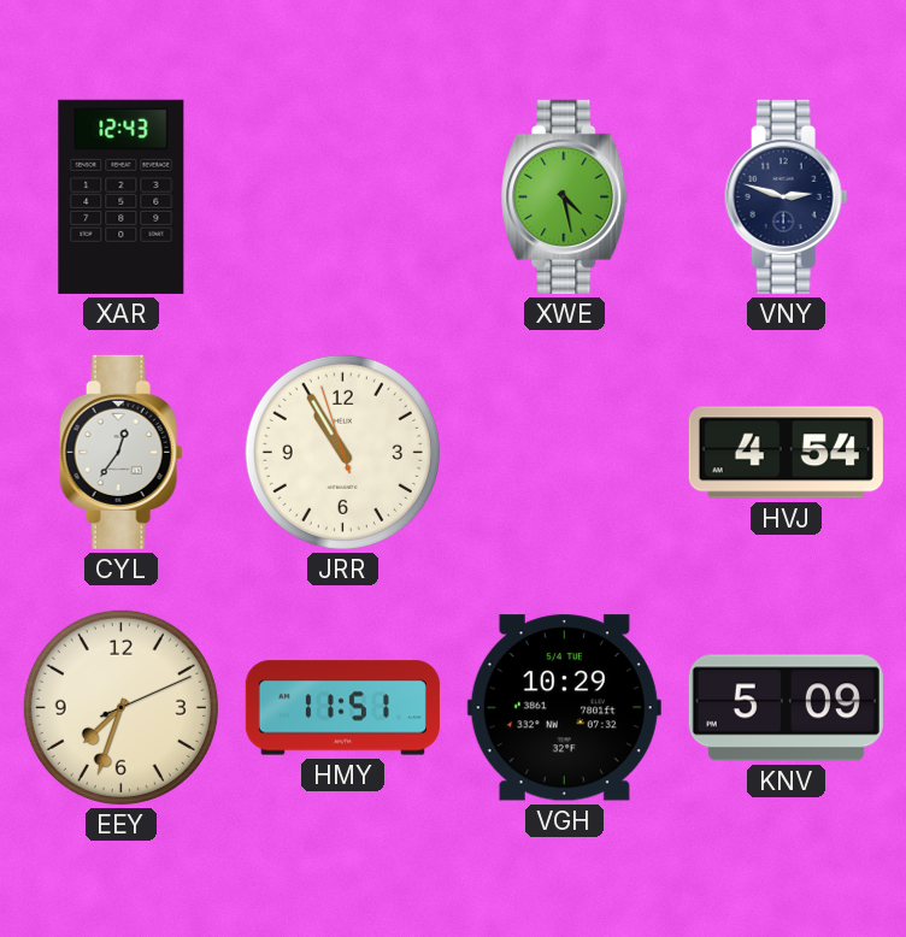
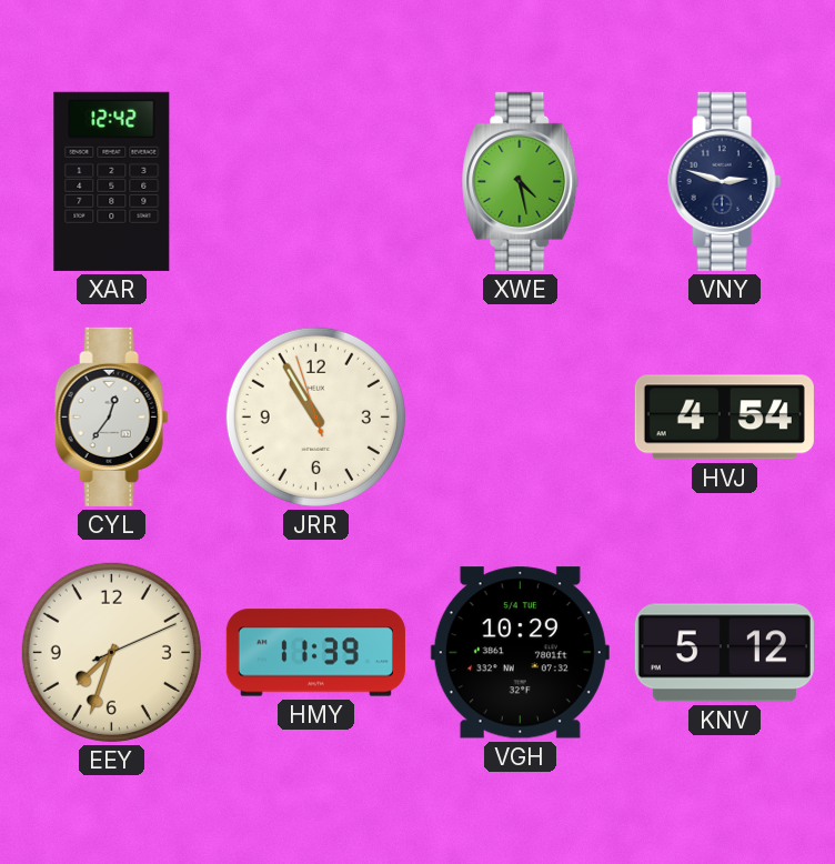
XAR: 12:43 -> 12:42
HMY: 11:51 -> 11:39
KNV: 5:09 -> 5:12
